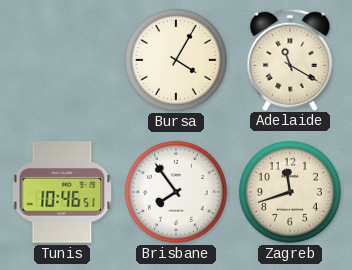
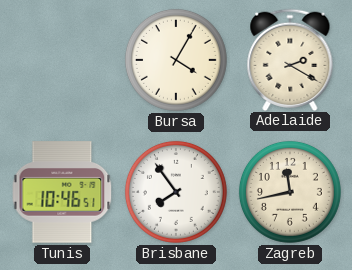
Adelaide: 11:20 -> 2:20
Zagreb: 11:42 -> 11:43
